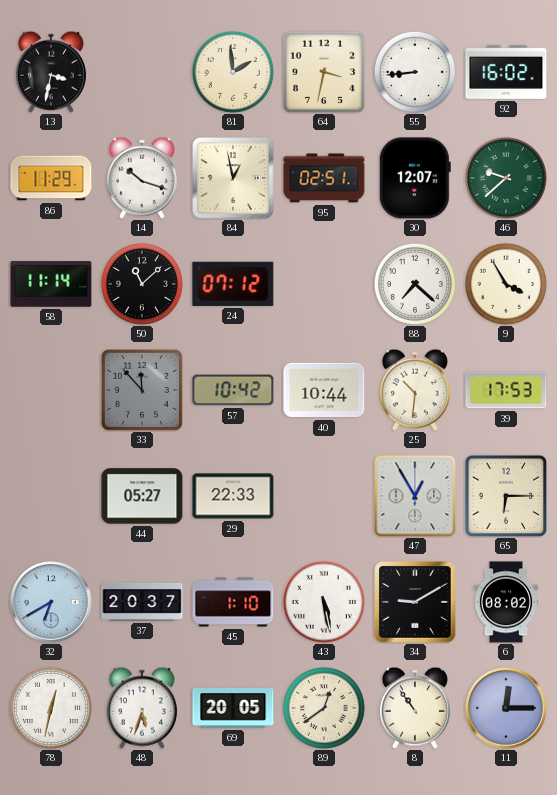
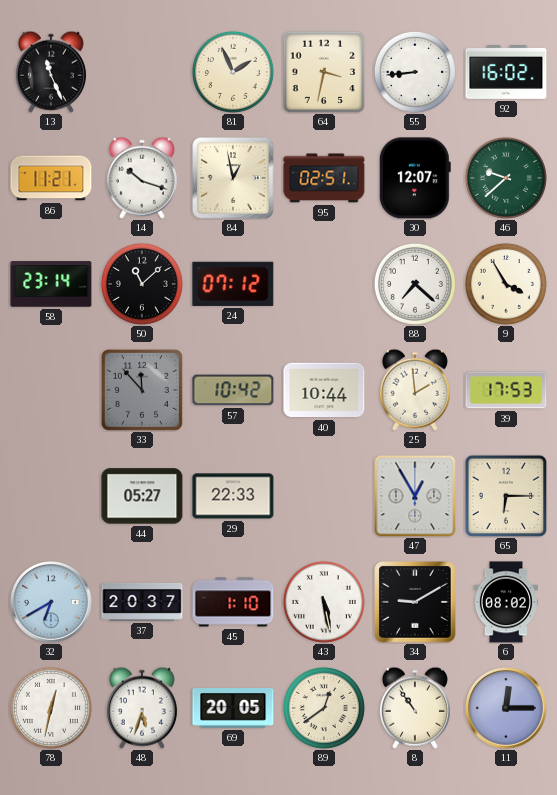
13: 3:32 -> 11:26
81: 1:59 -> 1:56
86: 11:29 -> 11:21
58: 11:14 -> 23:14
25: 10:31 -> 1:59
